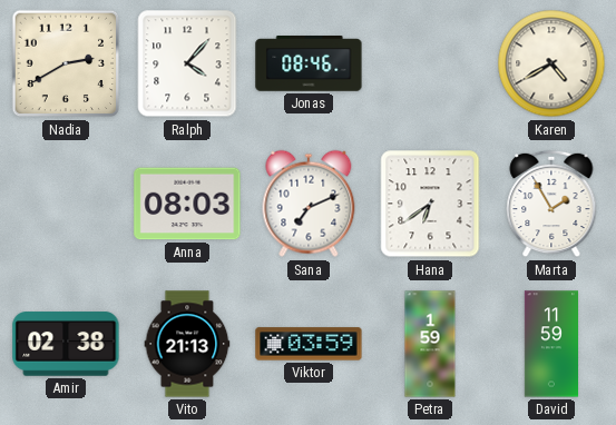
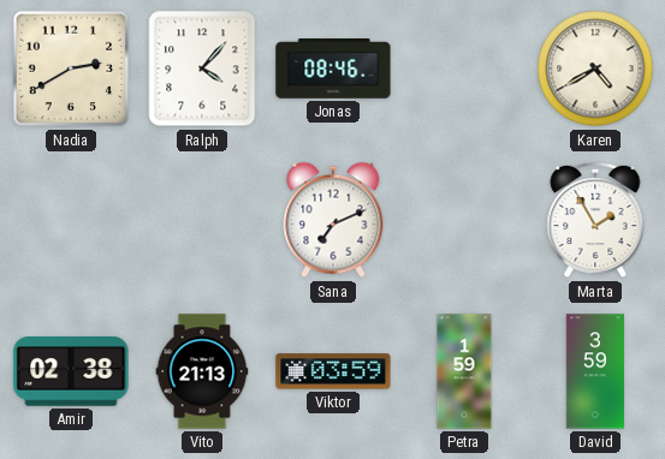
Anna: 08:03 -> none
Hana: 6:39 -> none
David: 11:59 -> 3:59
